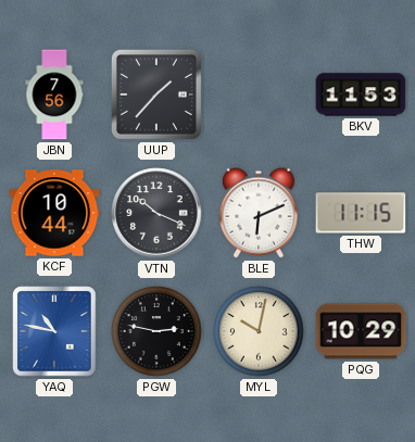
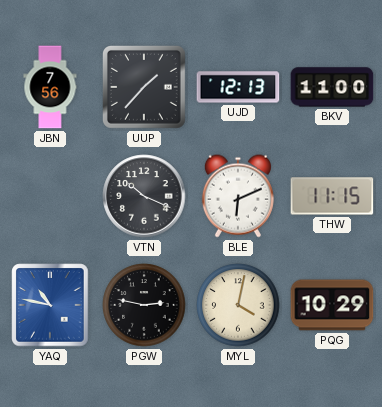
UJD: none -> 12:13
BKV: 11:53 -> 11:00
KCF: 10:44 -> none
MYL: 10:02 -> 4:02
